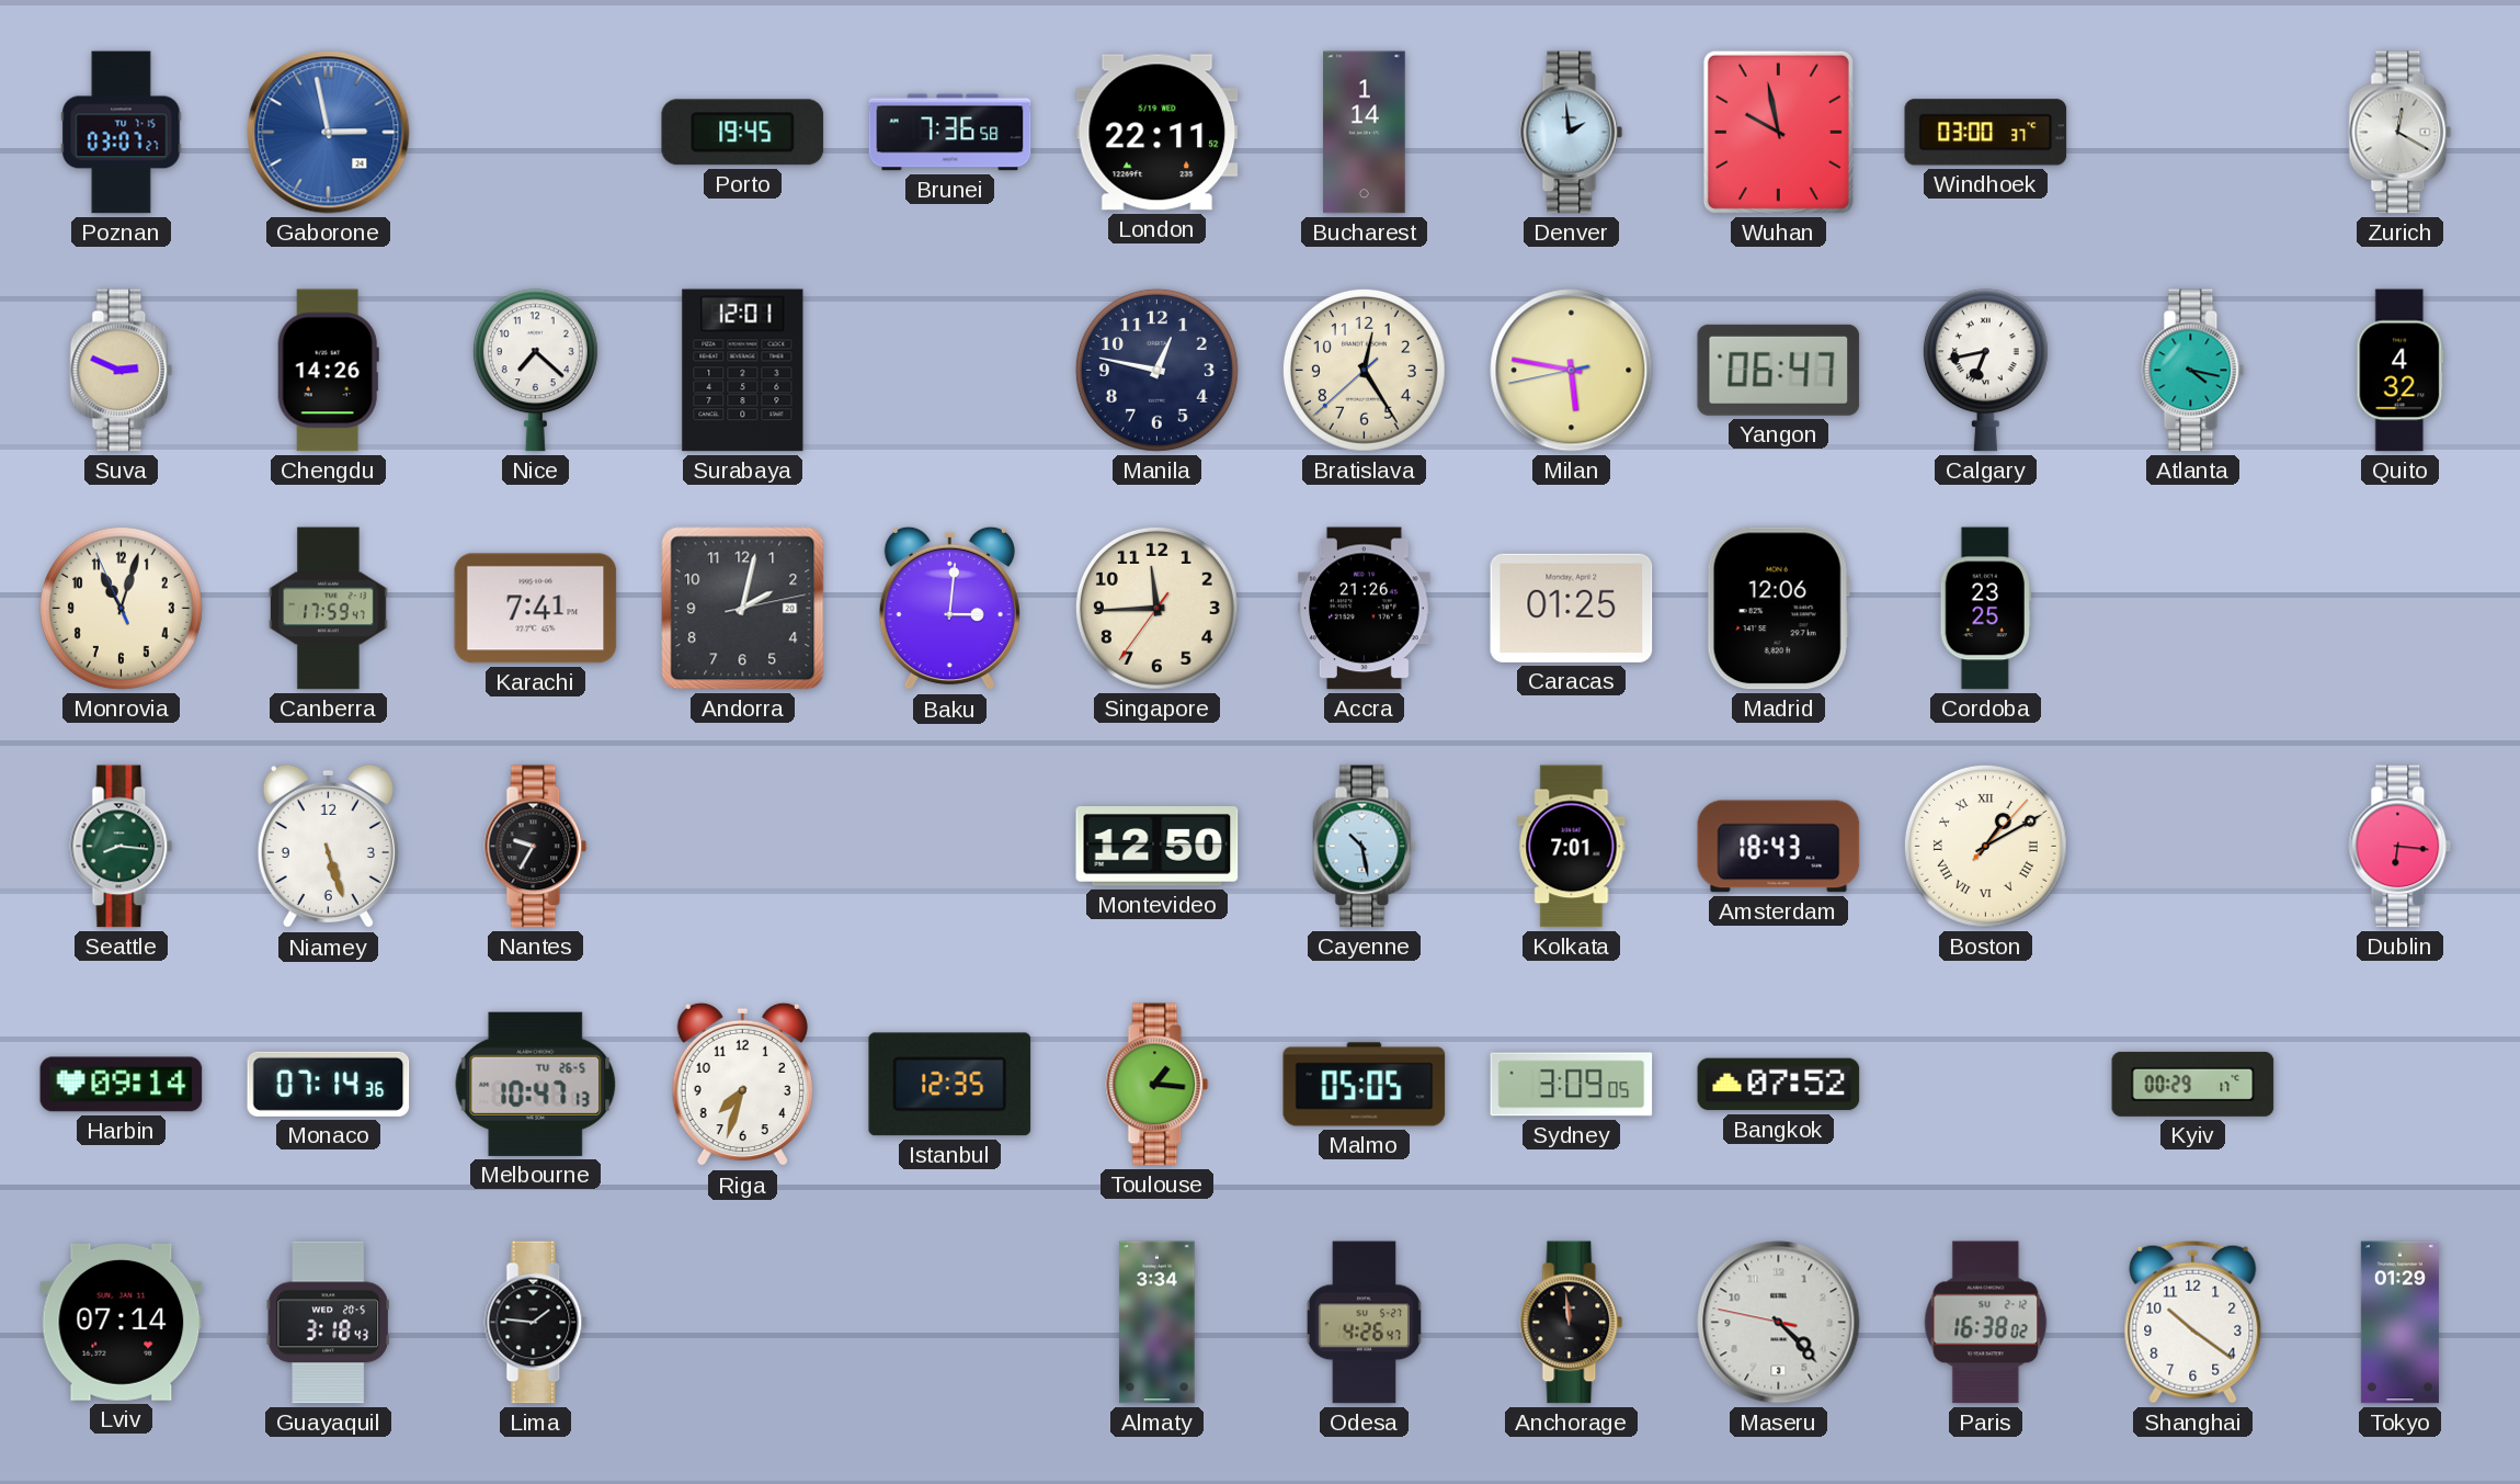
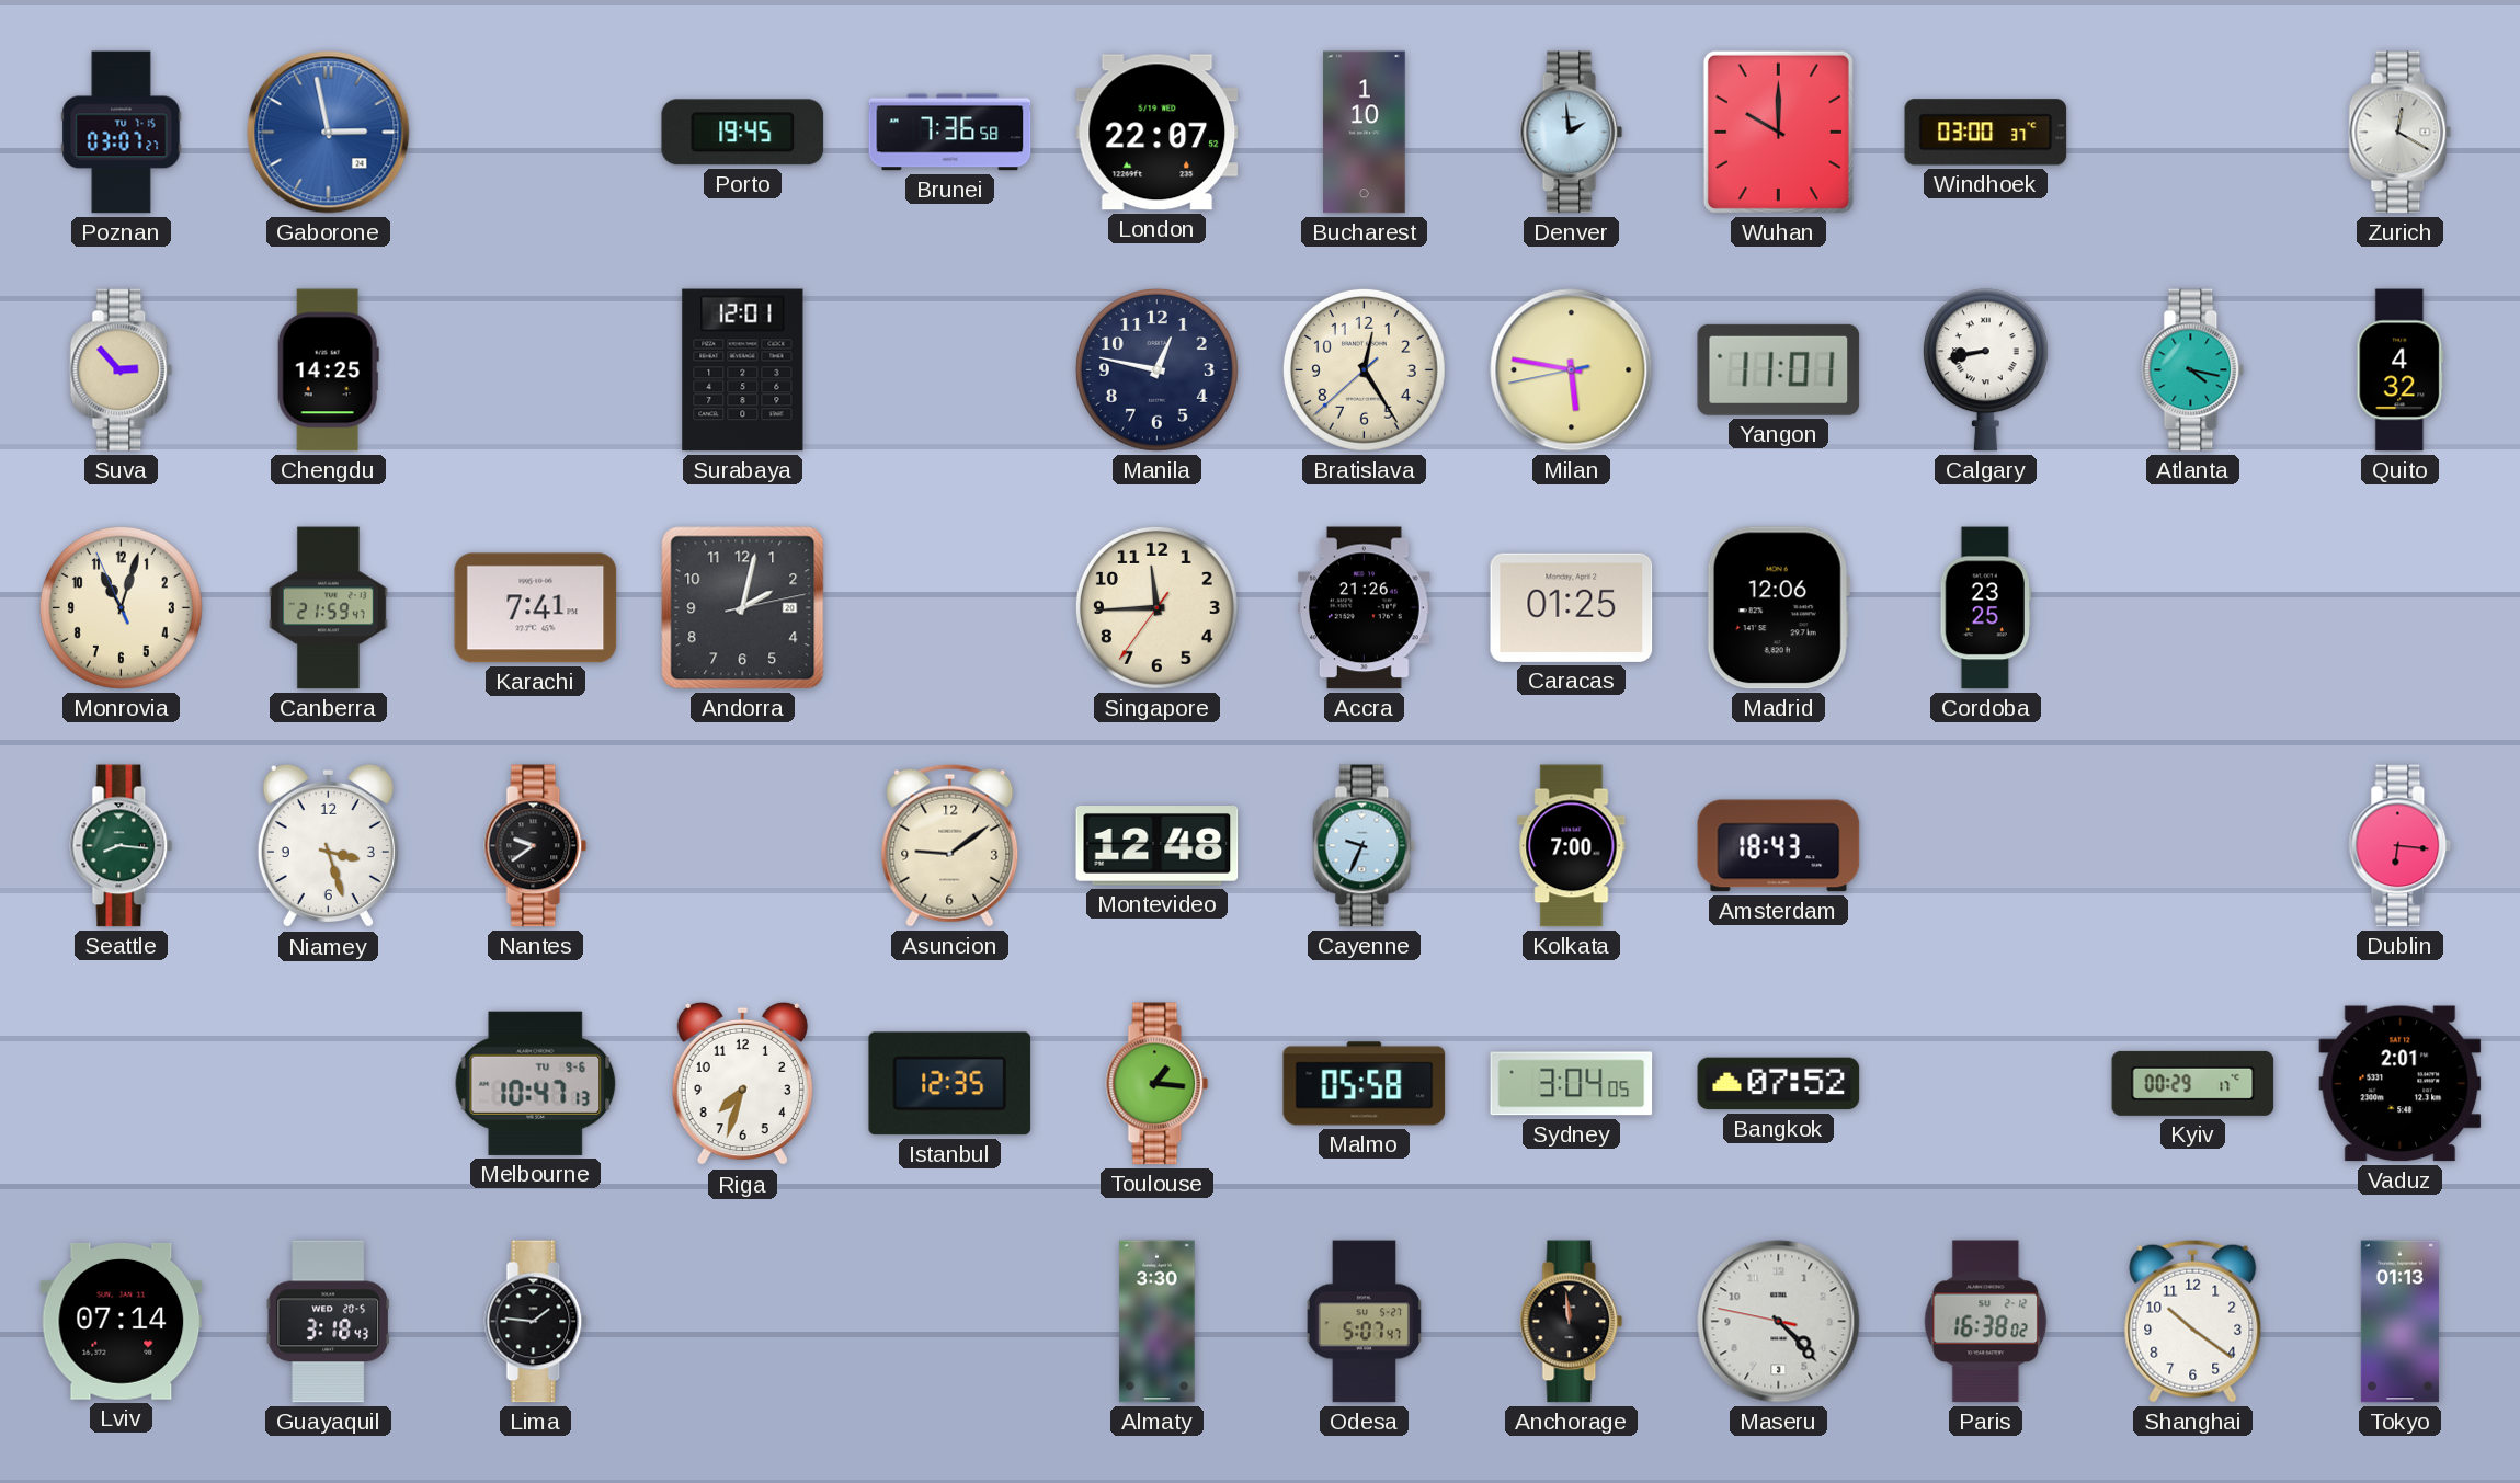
London: 22:11 -> 22:07
Bucharest: 1:14 -> 1:10
Wuhan: 9:58 -> 10:00
Suva: 2:49 -> 2:53
Chengdu: 14:26 -> 14:25
Nice: 7:22 -> none
Yangon: 06:47 -> 11:01
Calgary: 6:43 -> 8:43
Canberra: 17:59 -> 21:59
Baku: 3:01 -> none
Niamey: 5:27 -> 3:27
Nantes: 9:35 -> 9:39
Asuncion: none -> 9:09
Montevideo: 12:50 -> 12:48
Cayenne: 10:28 -> 9:34
Kolkata: 7:01 -> 7:00
Boston: 1:10 -> none
Harbin: 09:14 -> none
Monaco: 07:14 -> none
Melbourne date: TU 26-5 -> TU 9-6
Malmo: 05:05 -> 05:58
Sydney: 3:09 -> 3:04
Vaduz: none -> 2:01
Almaty: 3:34 -> 3:30
Odesa: 4:26 -> 5:07
Tokyo: 01:29 -> 01:13
